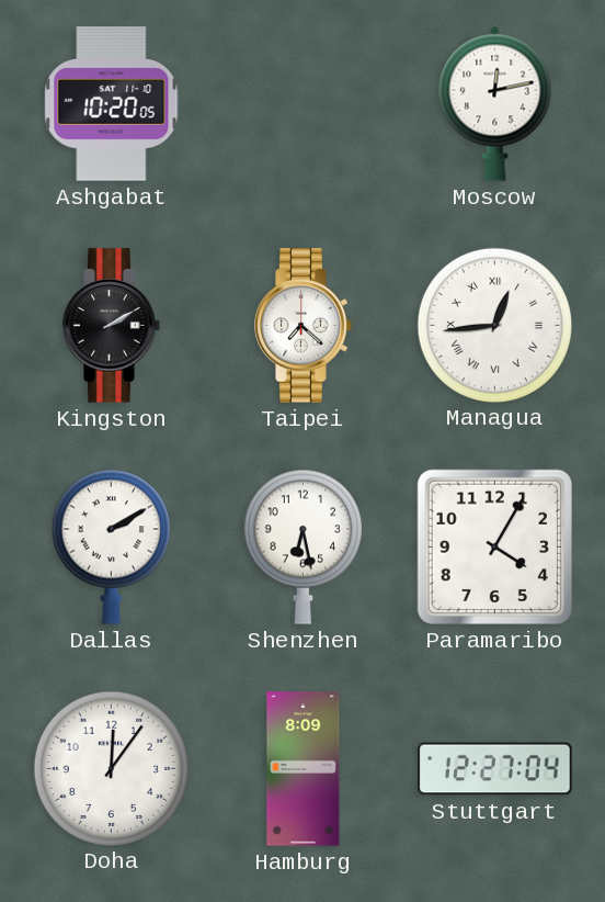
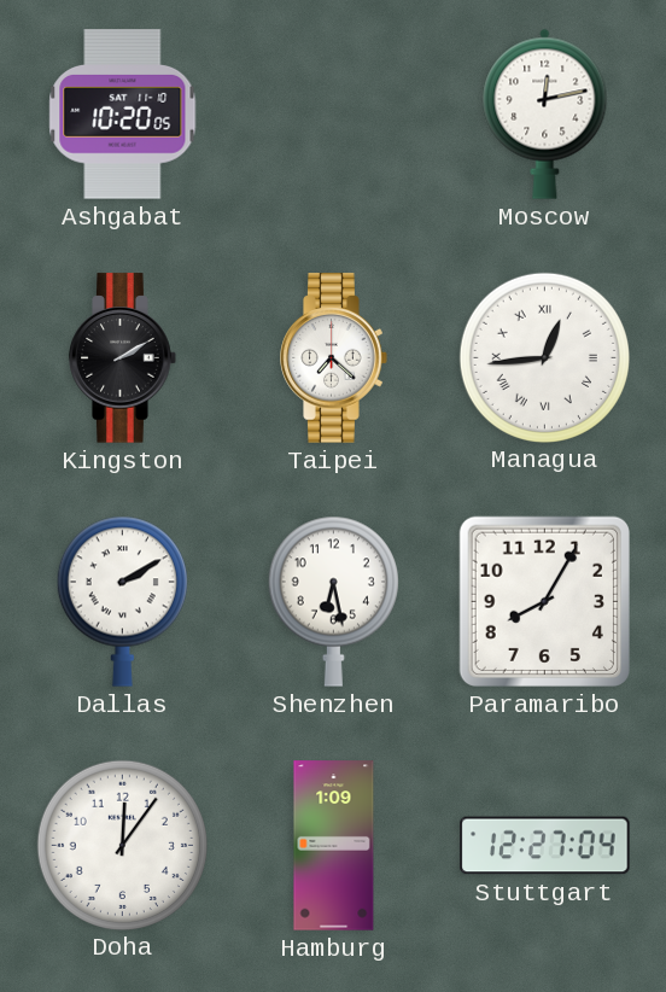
Paramaribo: 4:05 -> 8:05
Hamburg: 8:09 -> 1:09
